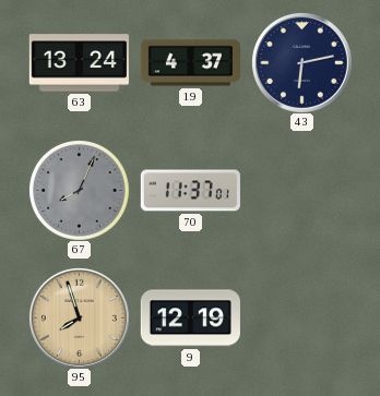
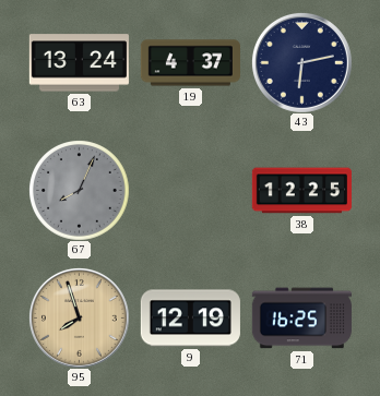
70: 11:37 -> none
38: none -> 12:25
71: none -> 16:25
